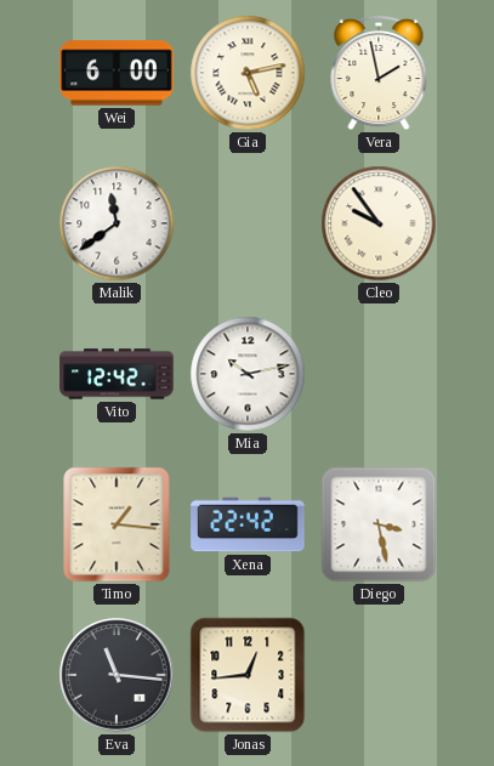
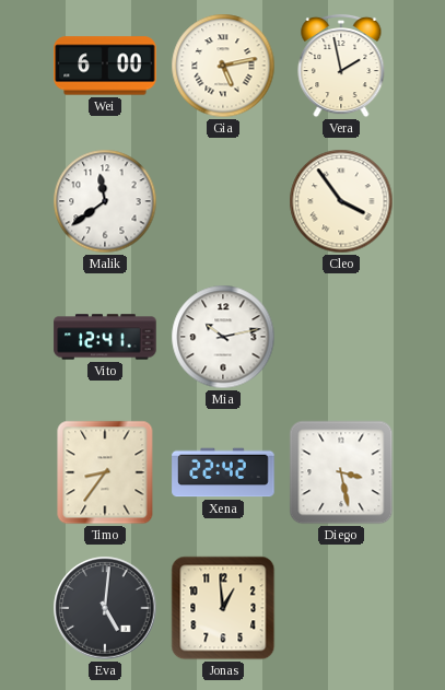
Cleo: 9:54 -> 3:54
Vito: 12:42 -> 12:41
Timo: 1:16 -> 8:36
Eva: 11:16 -> 5:01
Jonas: 12:44 -> 12:59
